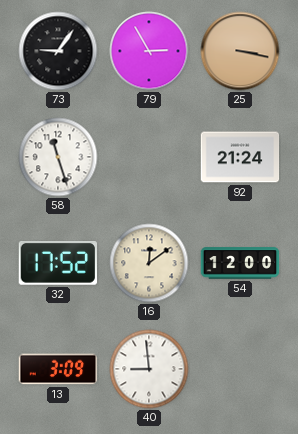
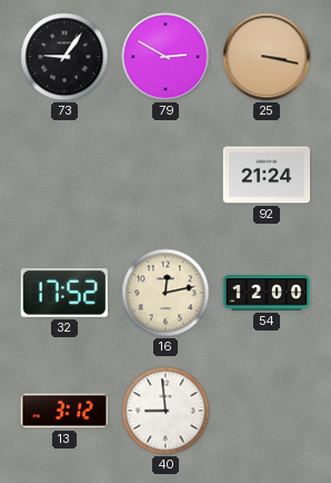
79: 2:55 -> 2:50
58: 11:27 -> none
16: 12:09 -> 12:13
13: 3:09 -> 3:12
